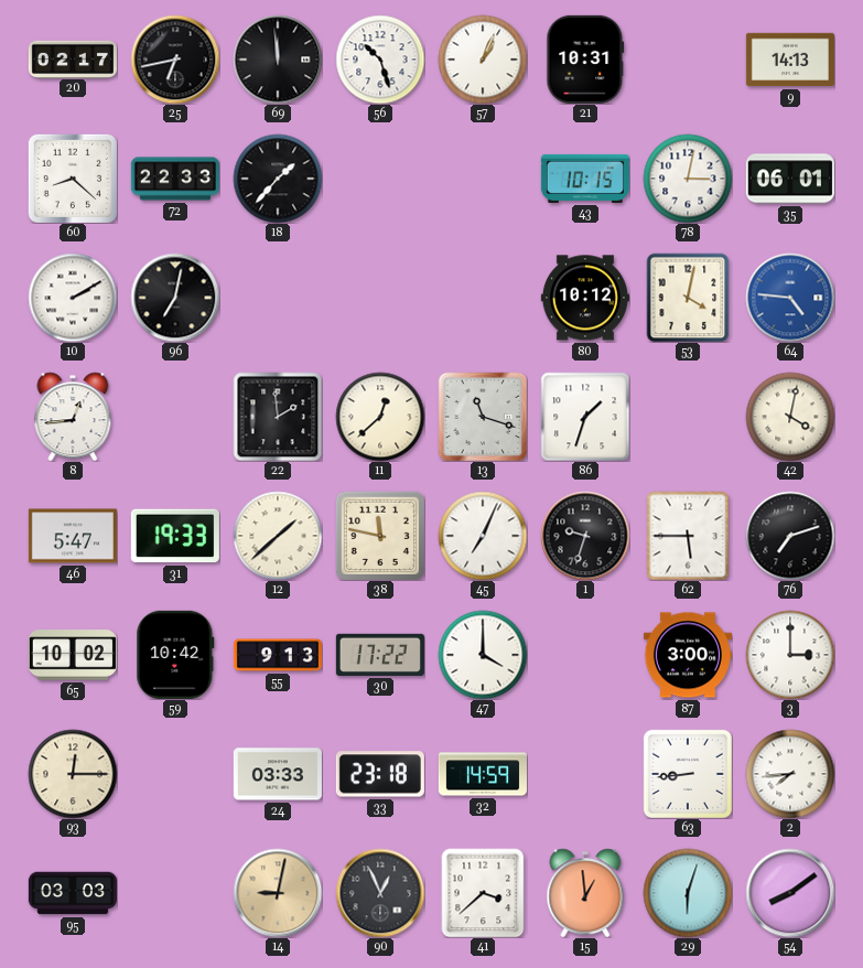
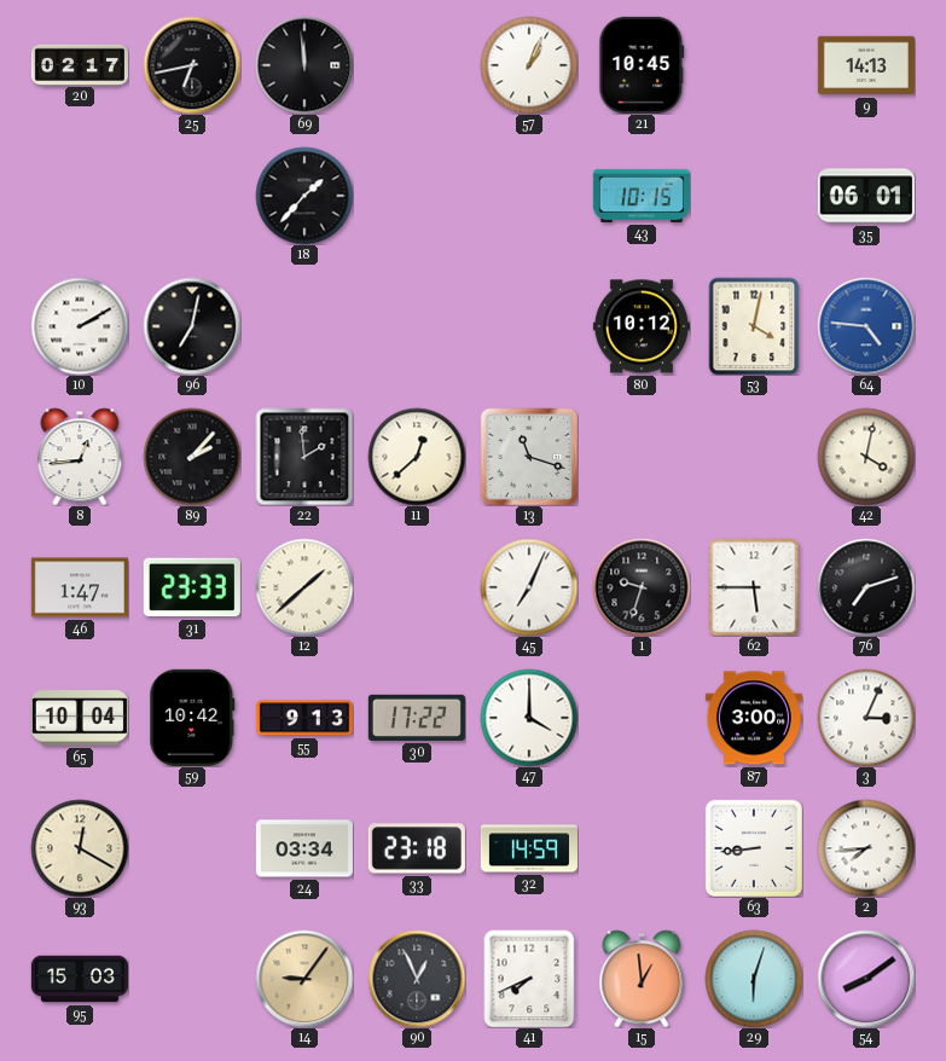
56: 10:27 -> none
21: 10:31 -> 10:45
60: 8:22 -> none
72: 22:33 -> none
78: 3:02 -> none
89: none -> 2:07
86: 1:33 -> none
46: 5:47 -> 1:47
31: 19:33 -> 23:33
38: 11:47 -> none
65: 10:02 -> 10:04
3: 3:00 -> 3:04
93: 12:15 -> 12:20
24: 03:33 -> 03:34
95: 03:03 -> 15:03
14: 9:02 -> 9:06
41: 3:38 -> 7:41
